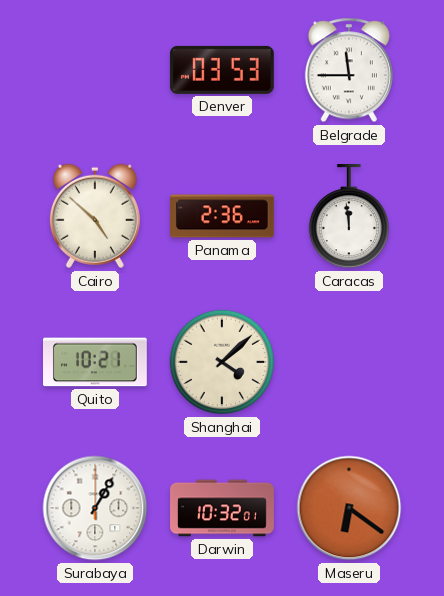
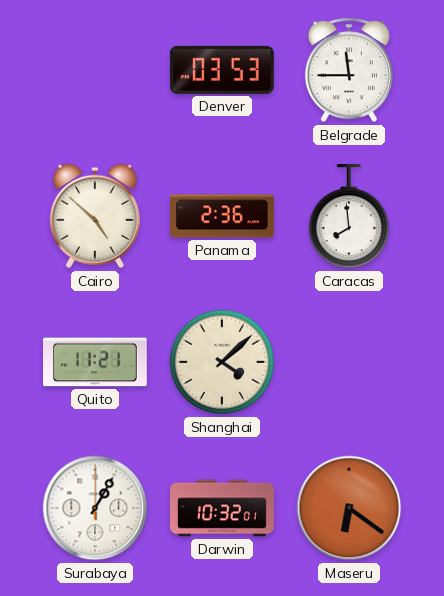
Caracas: 11:59 -> 7:59
Quito: 10:21 -> 11:21
